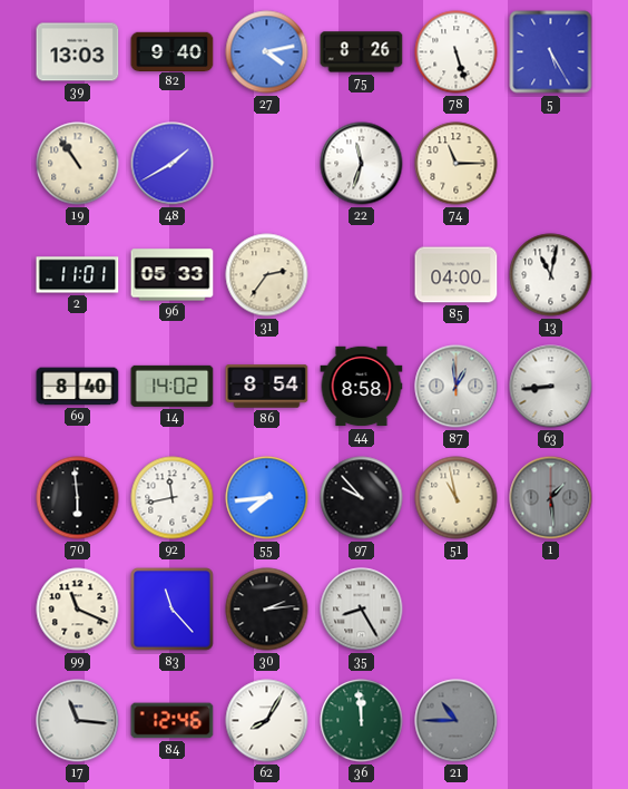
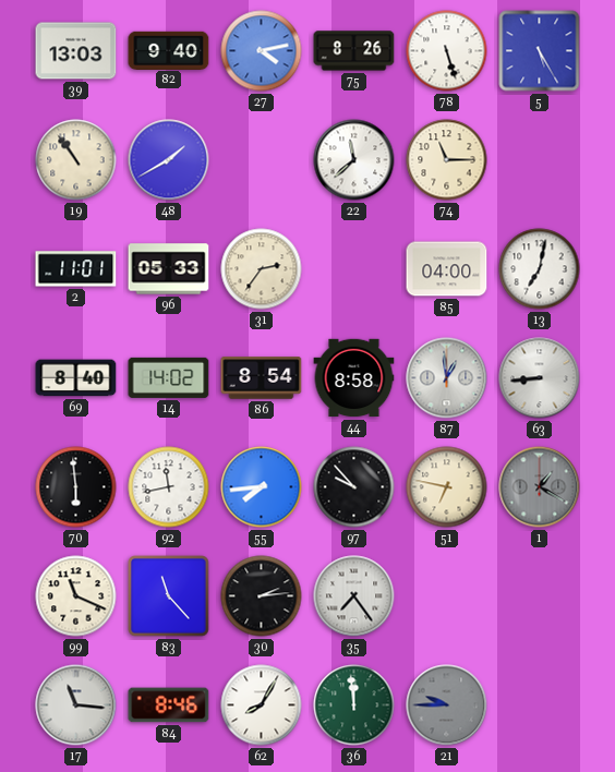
22: 11:33 -> 11:38
13: 11:02 -> 7:02
51: 10:58 -> 6:47
1: 1:29 -> 1:20
35: 8:25 -> 7:24
84: 12:46 -> 8:46
21: 10:45 -> 9:45
